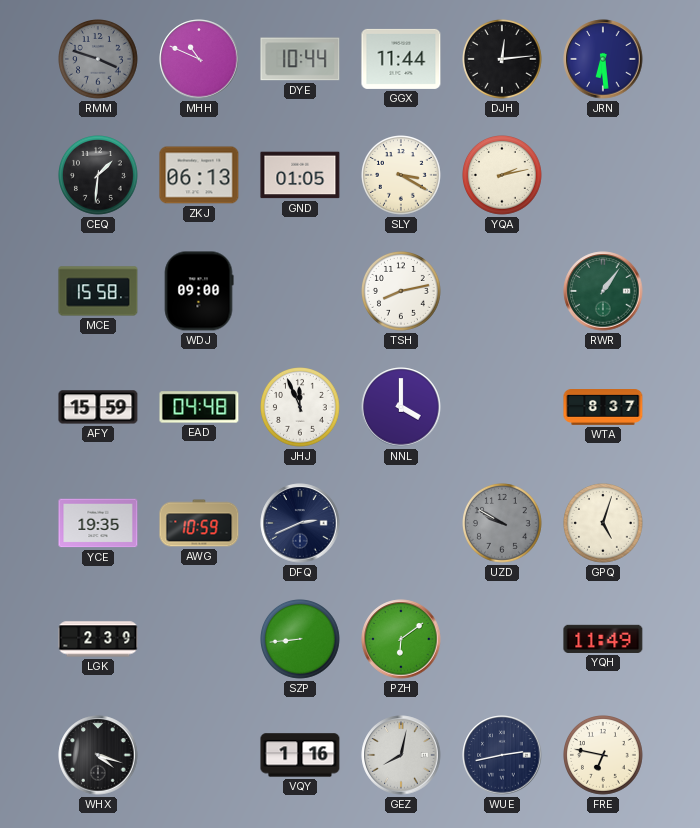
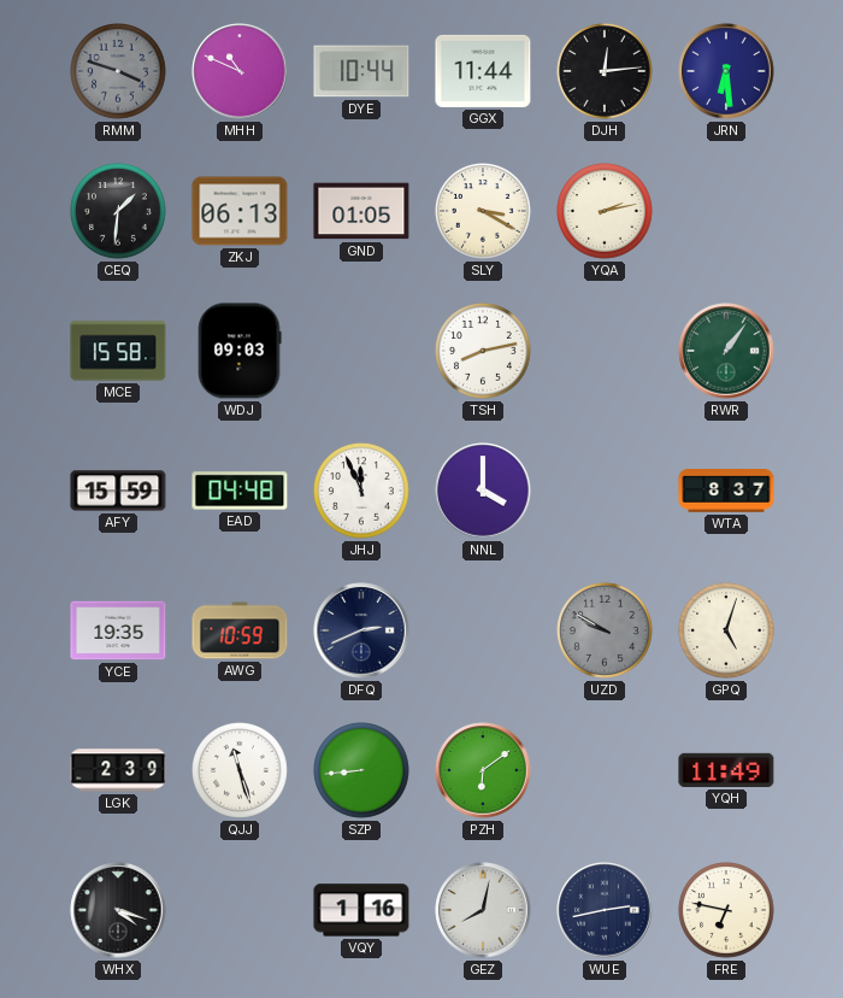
WDJ: 09:00 -> 09:03
QJJ: none -> 11:27
